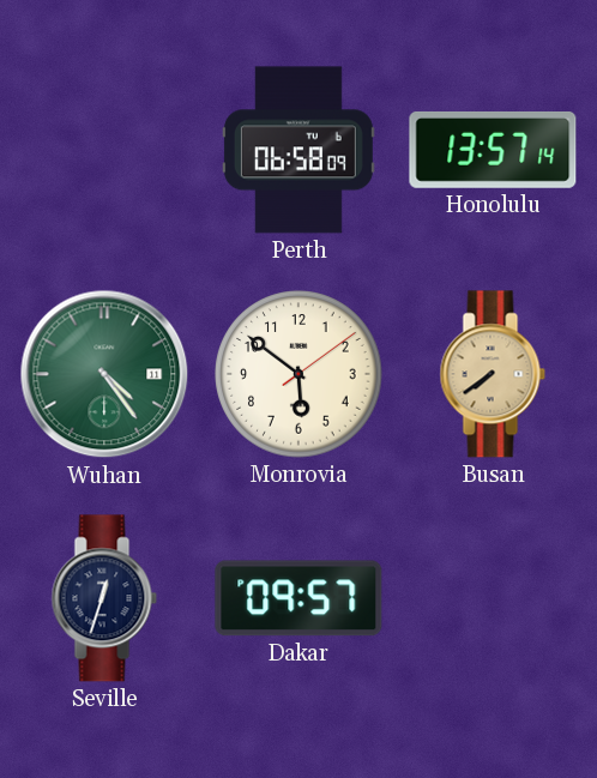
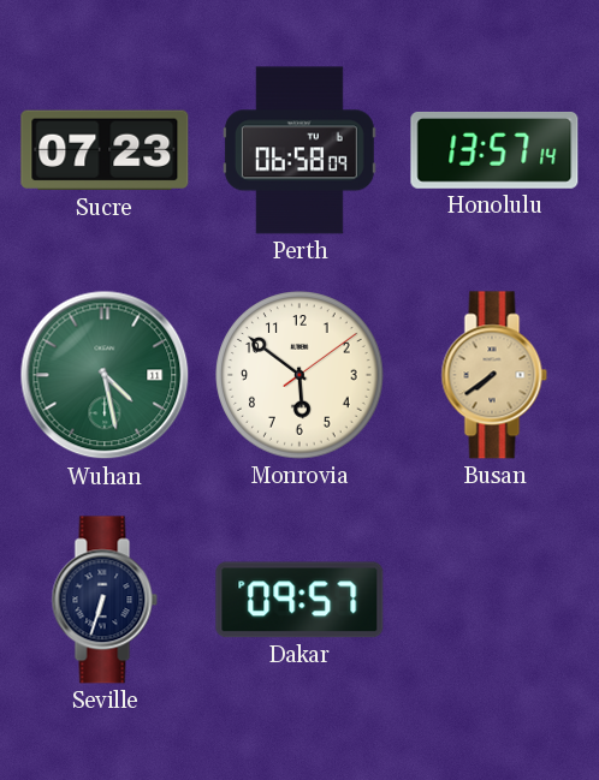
Sucre: none -> 07:23
Wuhan: 4:24 -> 4:28
Seville: 12:33 -> 6:33
